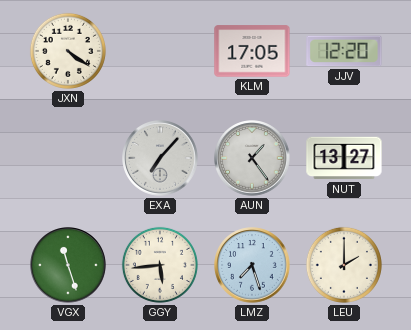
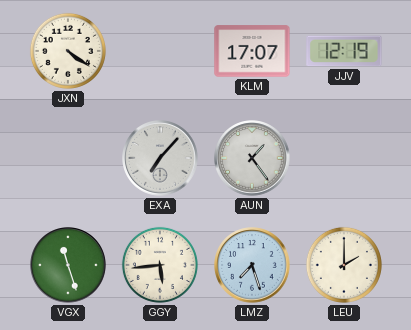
KLM: 17:05 -> 17:07
JJV: 12:20 -> 12:19
NUT: 13:27 -> none
